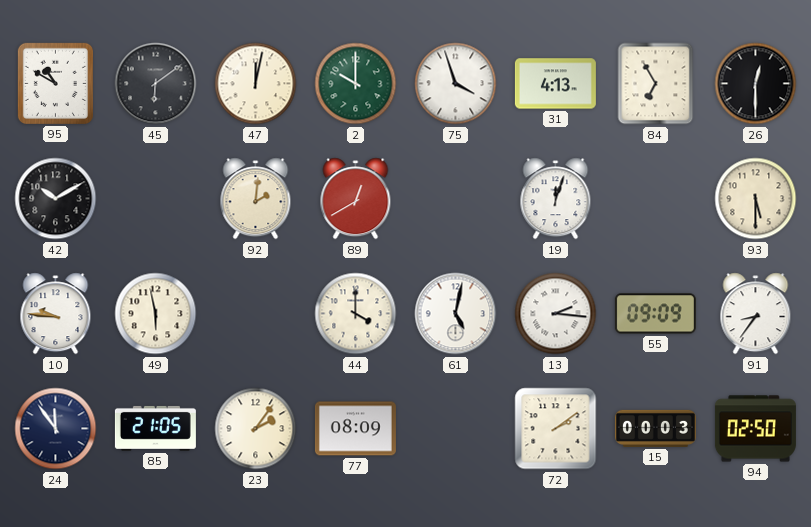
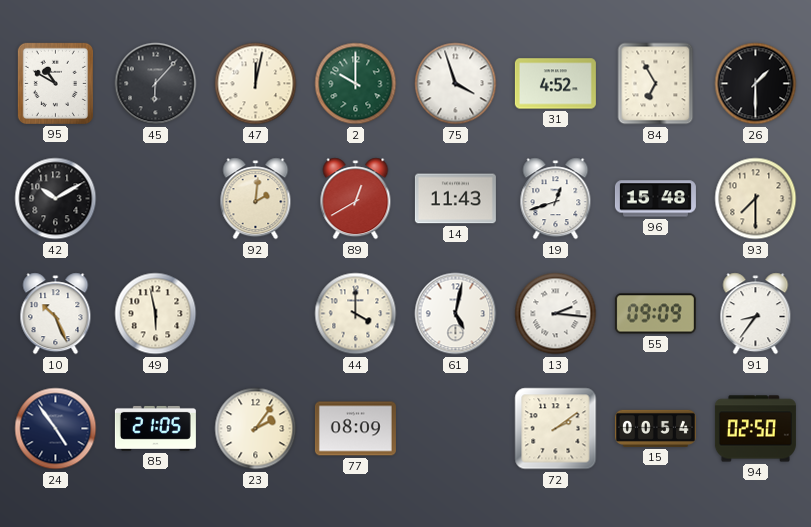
45: 6:09 -> 6:07
31: 4:13 -> 4:52
26: 12:30 -> 1:30
14: none -> 11:43
19: 12:03 -> 12:42
96: none -> 15:48
93: 5:30 -> 7:30
10: 9:46 -> 10:26
24: 11:54 -> 4:54
15: 00:03 -> 00:54
